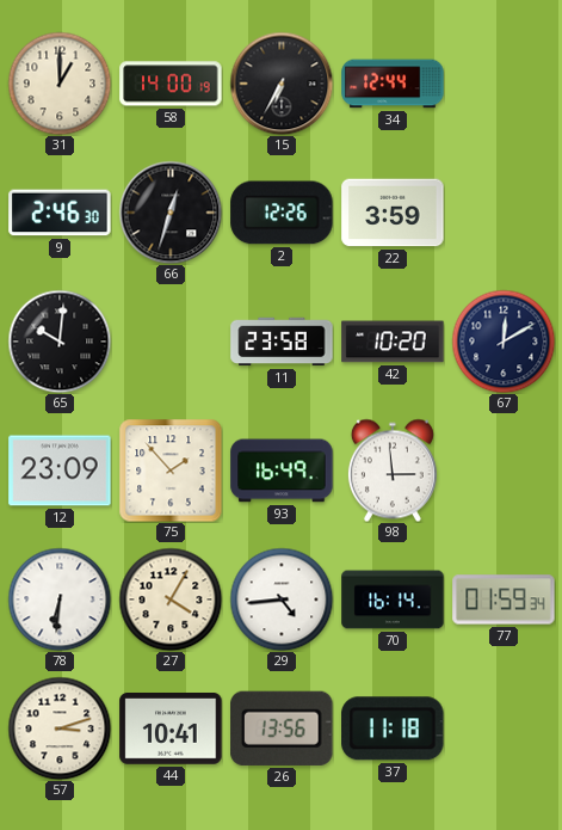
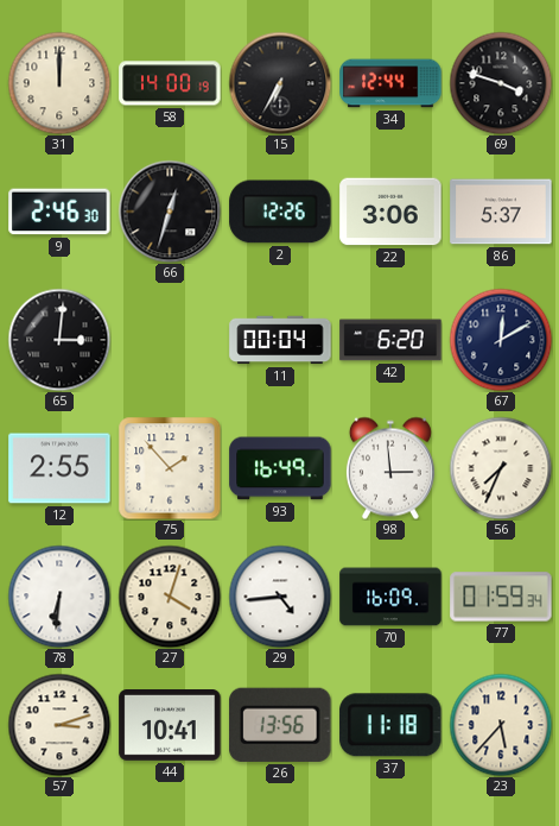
31: 1:00 -> 12:00
69: none -> 3:48
22: 3:59 -> 3:06
86: none -> 5:37
65: 10:01 -> 3:01
11: 23:58 -> 00:04
42: 10:20 -> 6:20
12: 23:09 -> 2:55
56: none -> 7:34
27: 4:05 -> 4:03
70: 16:14 -> 16:09
23: none -> 5:37
